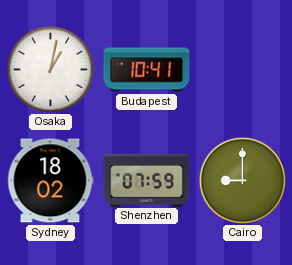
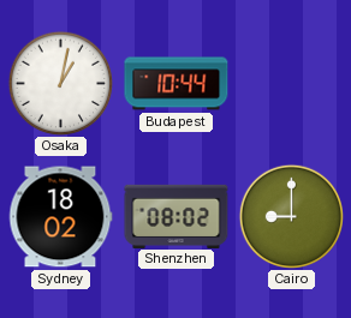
Budapest: 10:41 -> 10:44
Shenzhen: 07:59 -> 08:02
